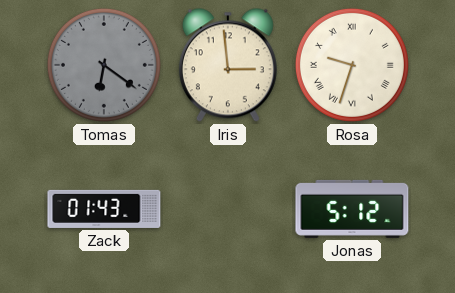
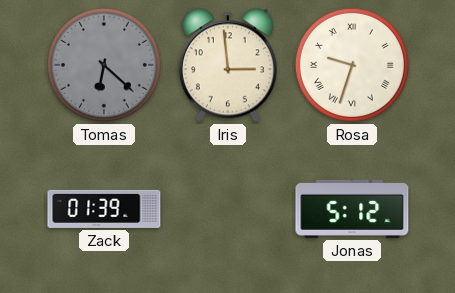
Tomas: 6:21 -> 6:22
Zack: 01:43 -> 01:39
